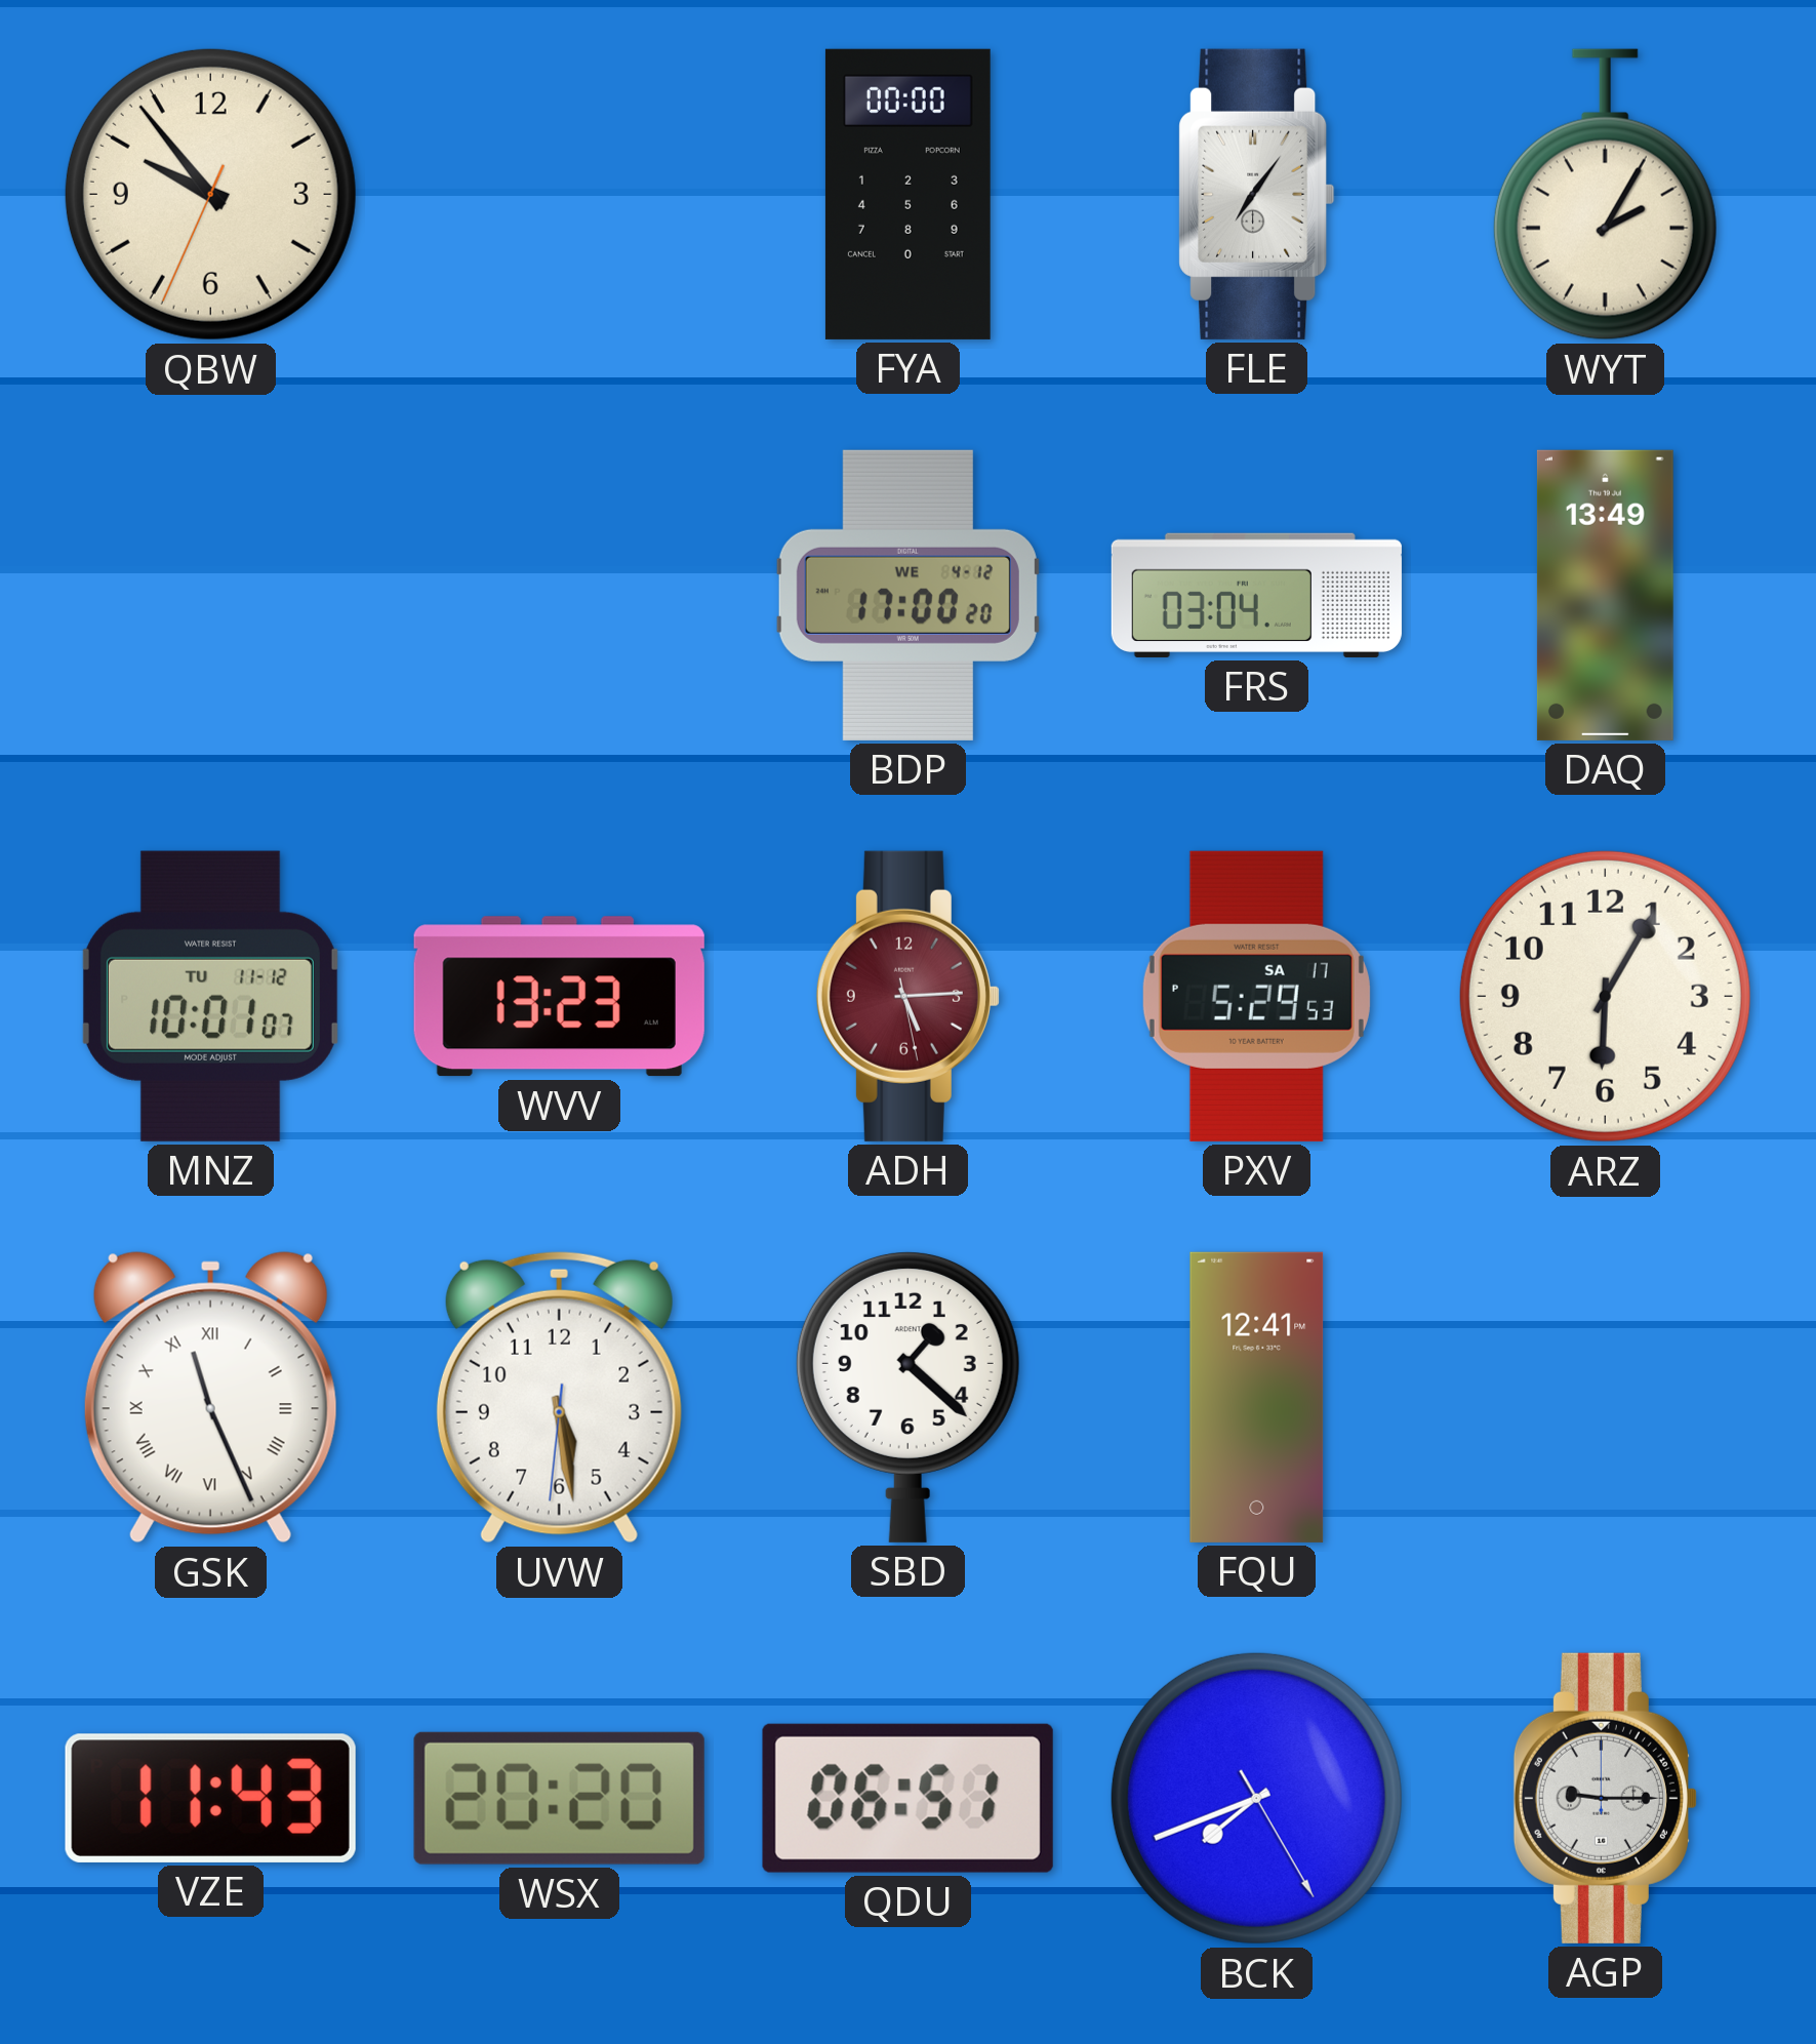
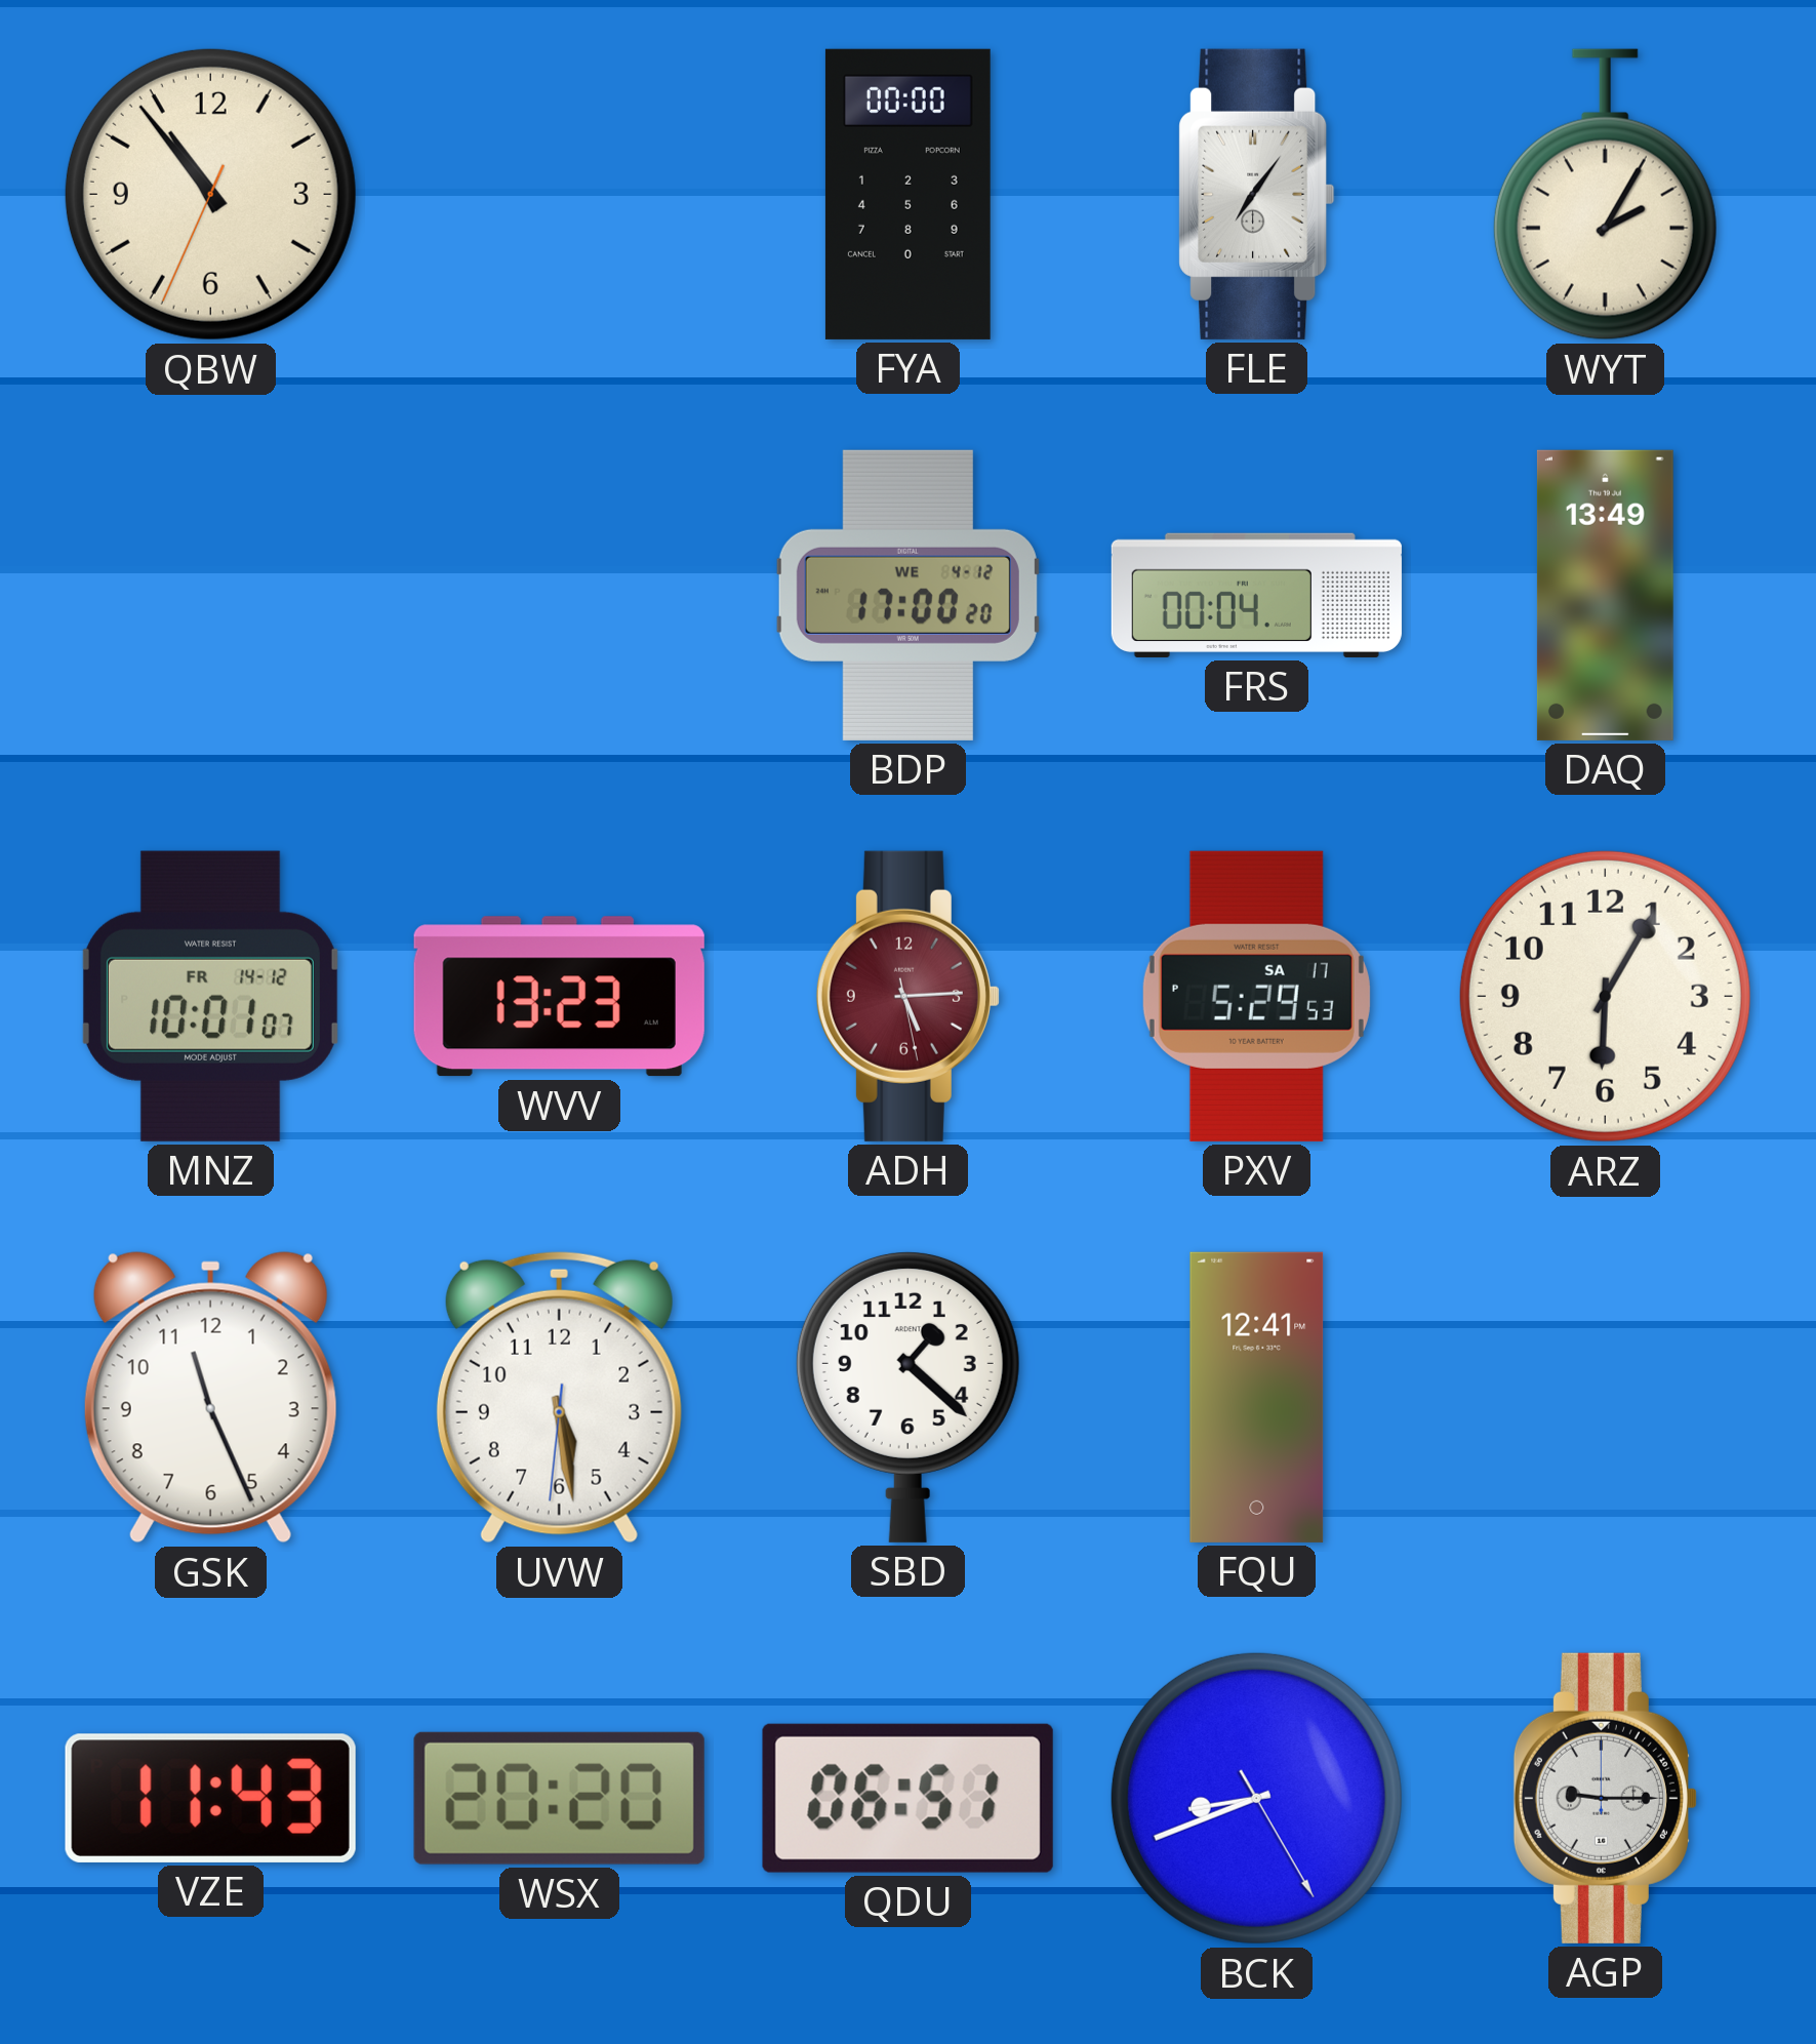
QBW: 9:53 -> 10:53
FRS: 03:04 -> 00:04
MNZ date: TU 11-12 -> FR 14-12
GSK numerals: Roman -> Arabic
BCK: 7:41 -> 8:41
